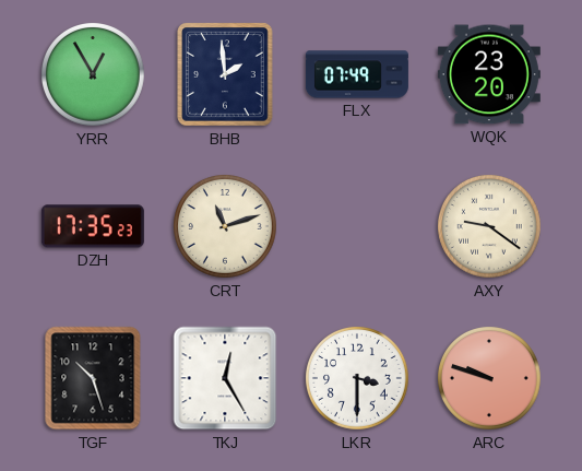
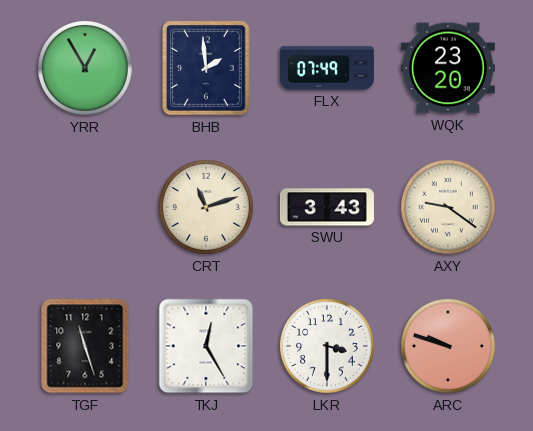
DZH: 17:35 -> none
SWU: none -> 3:43
TGF: 10:27 -> 11:27
